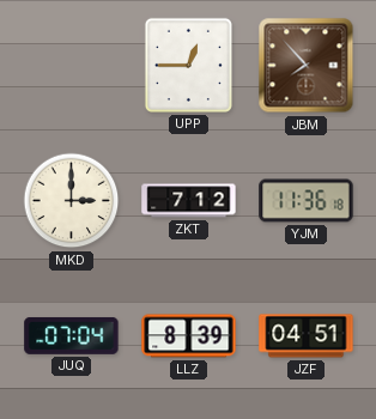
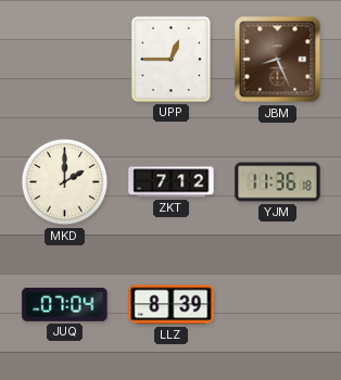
JBM: 7:53 -> 8:26
MKD: 3:00 -> 2:00
JZF: 04:51 -> none
